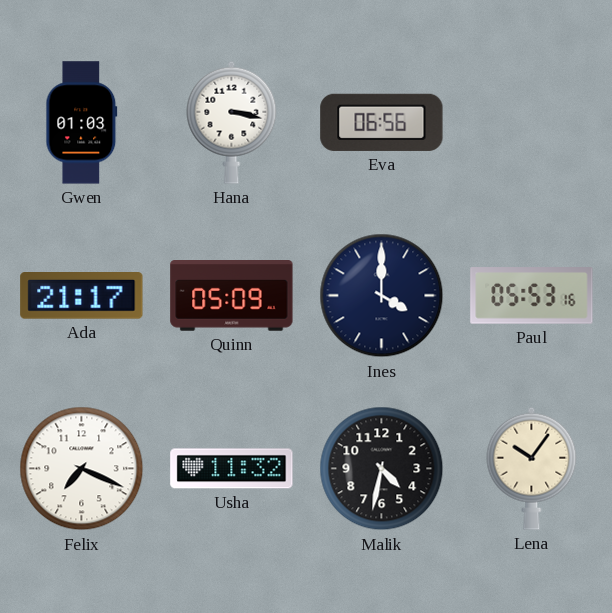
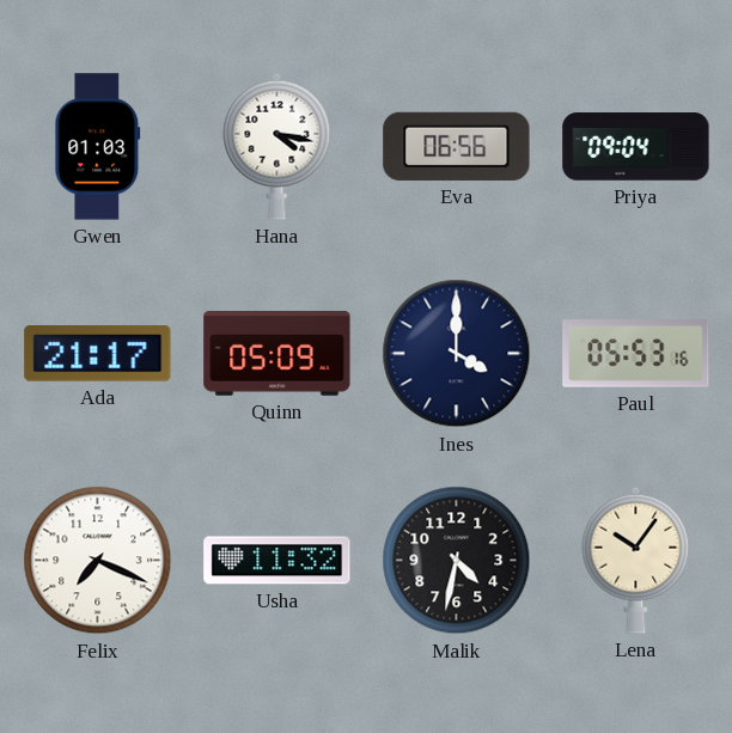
Hana: 3:17 -> 4:17
Priya: none -> 09:04
